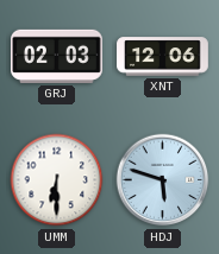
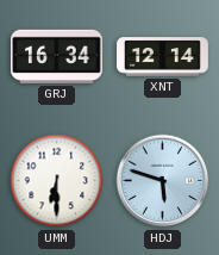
GRJ: 02:03 -> 16:34
XNT: 12:06 -> 12:14
